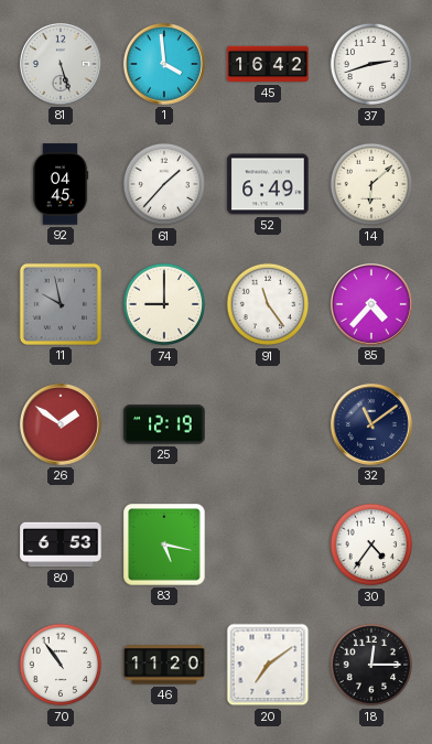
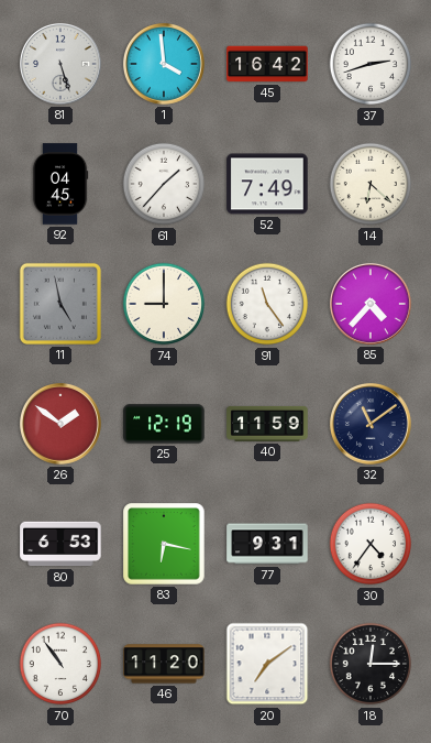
52: 6:49 -> 7:49
14: 6:08 -> 6:22
11: 9:58 -> 4:58
40: none -> 11:59
83: 5:17 -> 6:17
77: none -> 9:31
